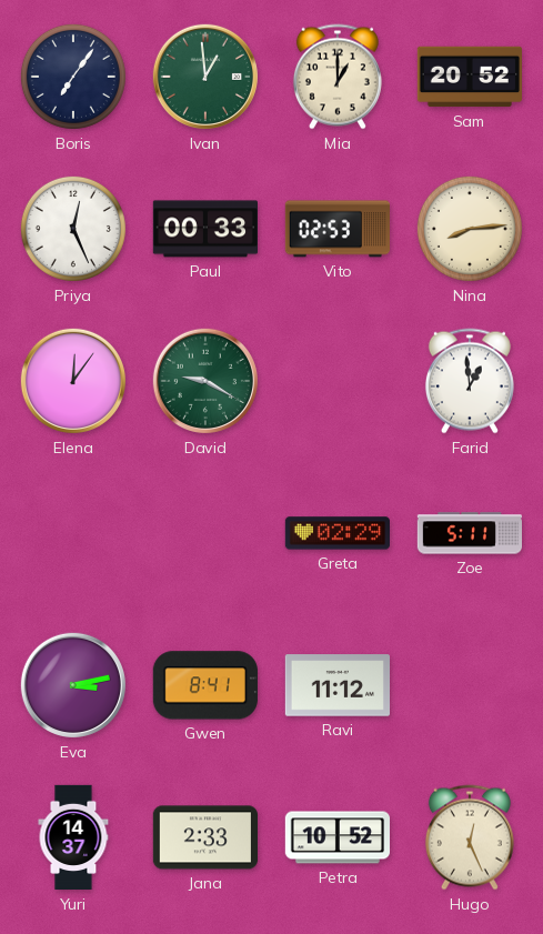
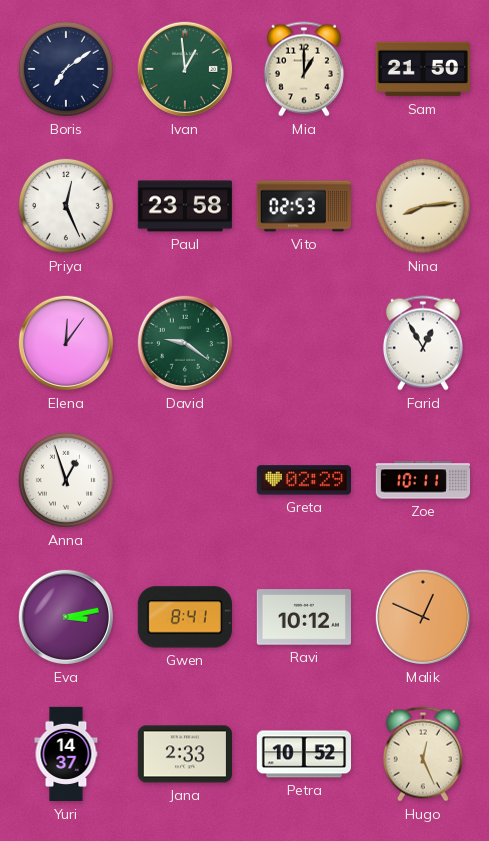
Boris: 7:06 -> 7:09
Sam: 20:52 -> 21:50
Paul: 00:33 -> 23:58
David: 9:20 -> 9:21
Farid: 12:59 -> 12:55
Anna: none -> 12:57
Zoe: 5:11 -> 10:11
Ravi: 11:12 -> 10:12
Malik: none -> 12:49
